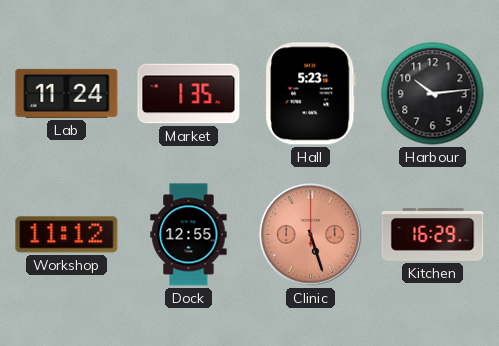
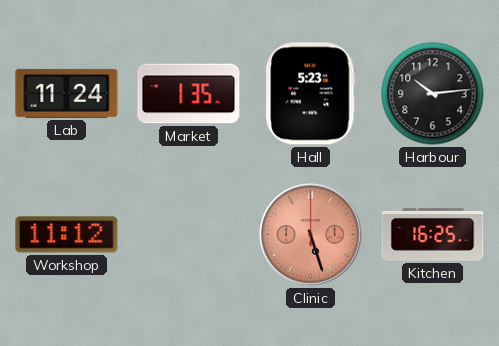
Dock: 12:55 -> none
Kitchen: 16:29 -> 16:25
